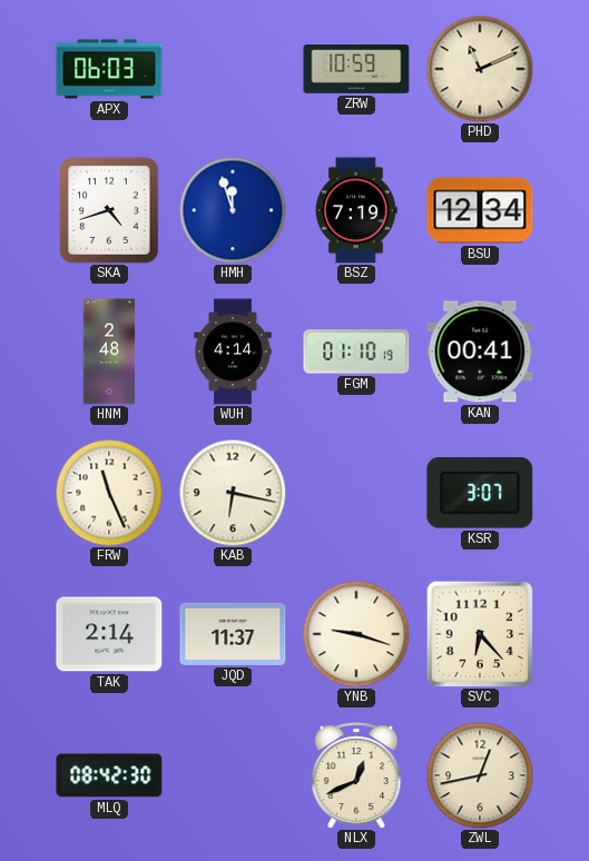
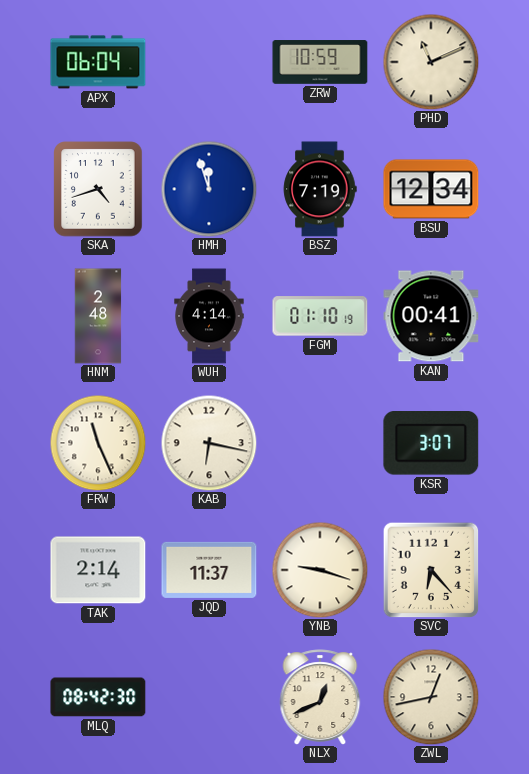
APX: 06:03 -> 06:04
